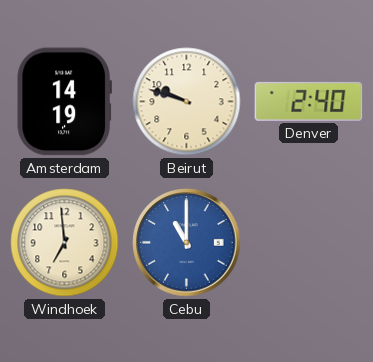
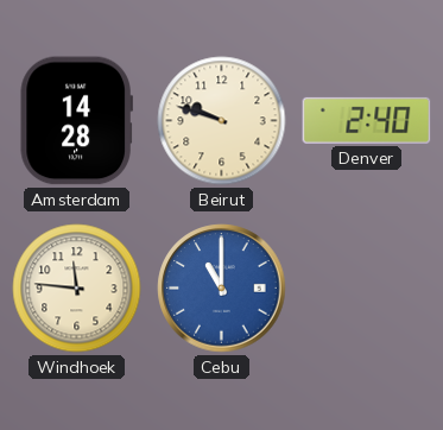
Amsterdam: 14:19 -> 14:28
Windhoek: 6:59 -> 11:46
